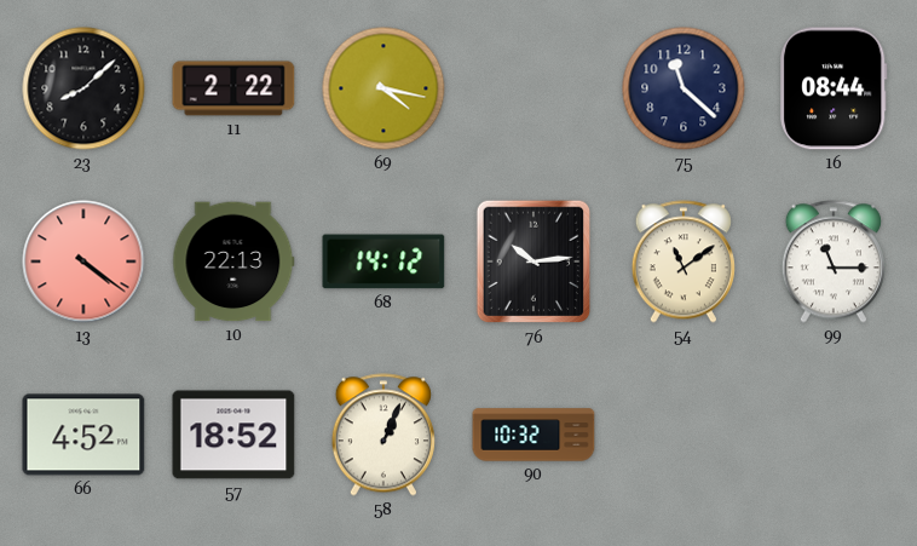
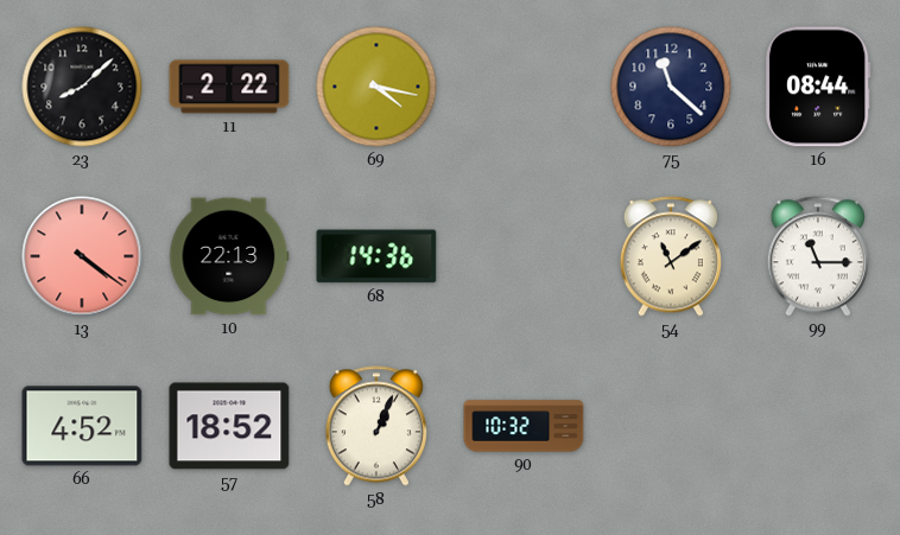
68: 14:12 -> 14:36
76: 10:14 -> none
